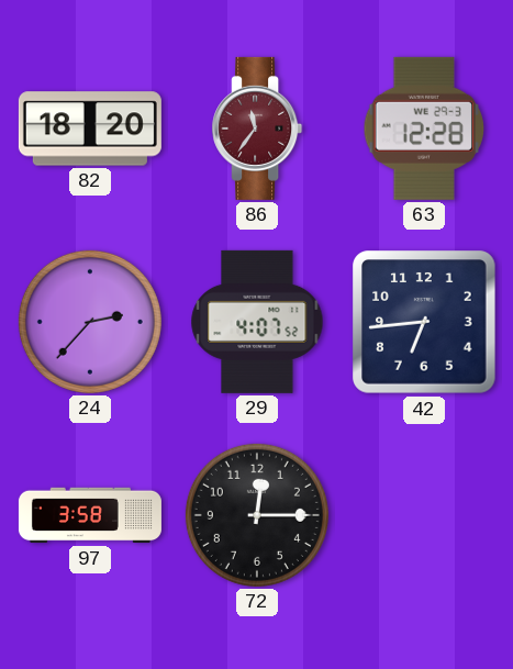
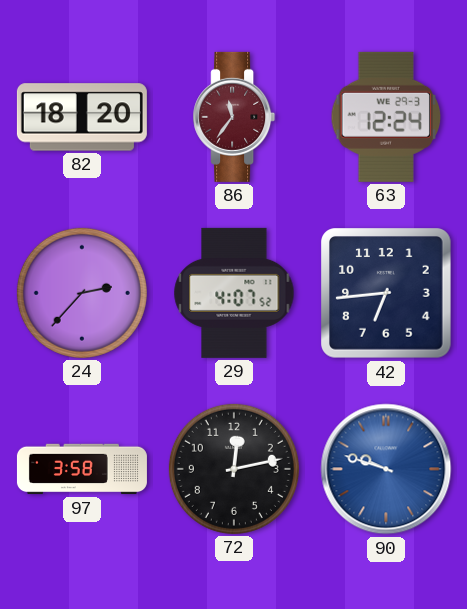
63: 12:28 -> 12:24
72: 12:15 -> 12:13
90: none -> 9:48
